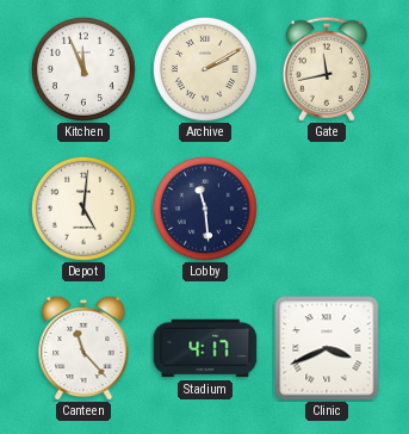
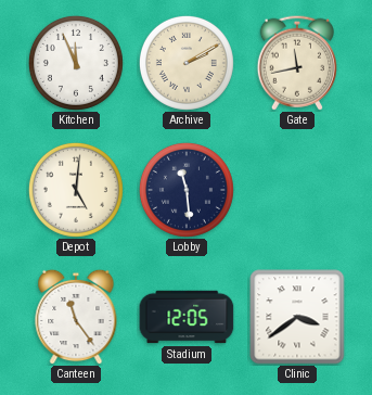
Canteen: 11:23 -> 11:24
Stadium: 4:17 -> 12:05
Clinic: 3:41 -> 3:39
